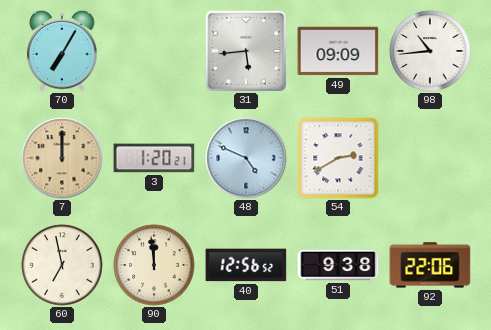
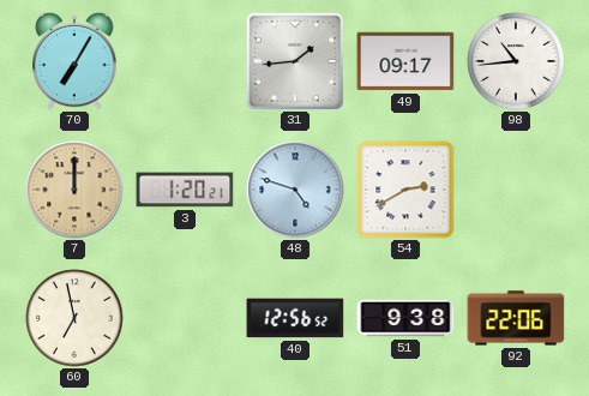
31: 5:44 -> 1:44
49: 09:09 -> 09:17
48: 4:49 -> 4:48
90: 11:59 -> none
